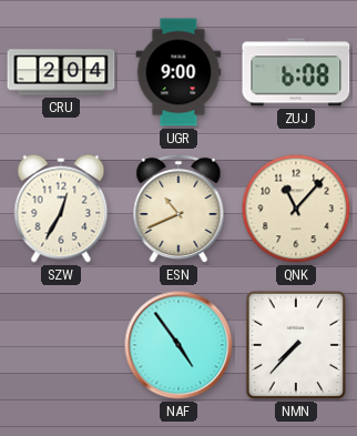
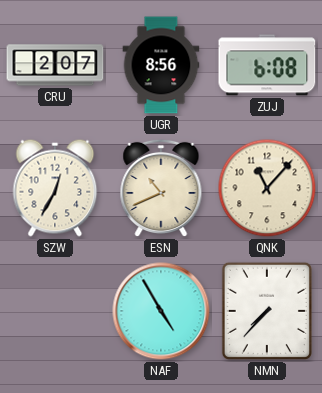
CRU: 2:04 -> 2:07
UGR: 9:00 -> 8:56
NAF: 4:54 -> 4:55
